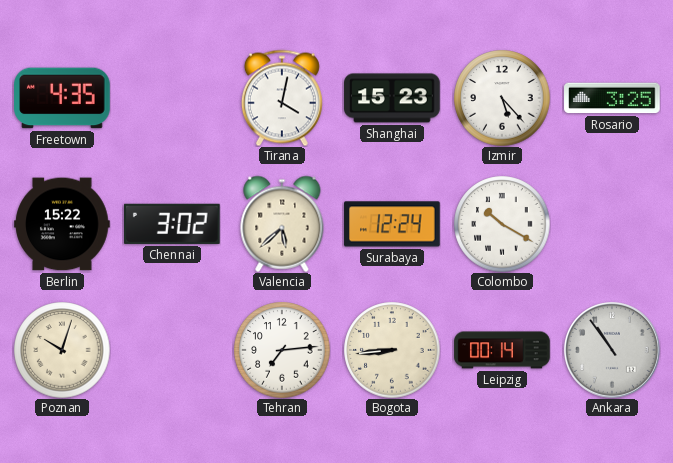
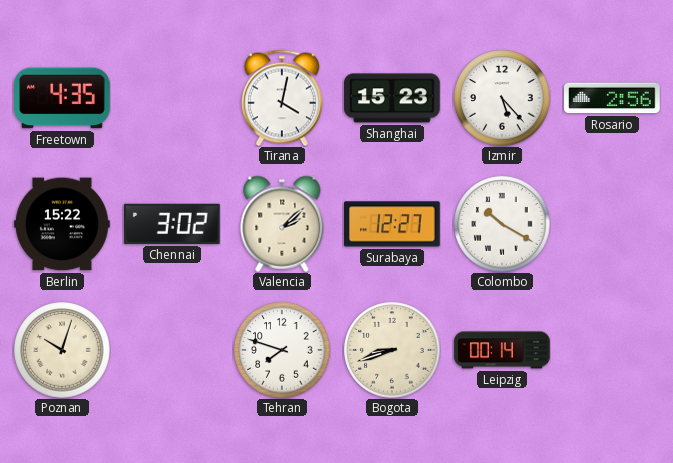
Rosario: 3:25 -> 2:56
Valencia: 5:38 -> 2:08
Surabaya: 12:24 -> 12:27
Tehran: 7:14 -> 7:48
Bogota: 8:44 -> 8:42
Ankara: 10:54 -> none
